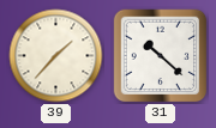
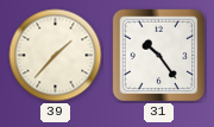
31: 10:22 -> 10:24
